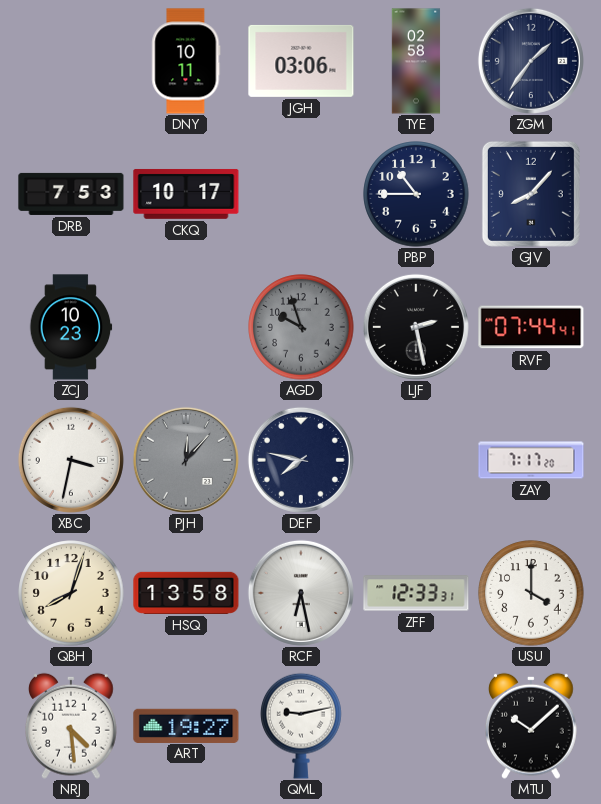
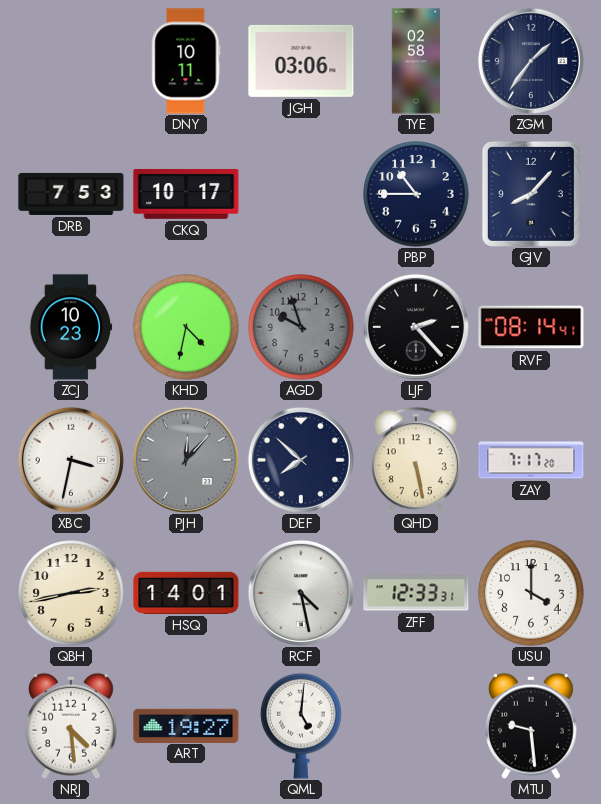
KHD: none -> 4:32
LJF: 2:28 -> 2:23
RVF: 07:44 -> 08:14
DEF: 7:47 -> 7:52
QHD: none -> 5:28
QBH: 8:03 -> 2:43
HSQ: 13:58 -> 14:01
RCF: 6:28 -> 4:28
QML: 9:13 -> 5:01
MTU: 10:08 -> 9:29
